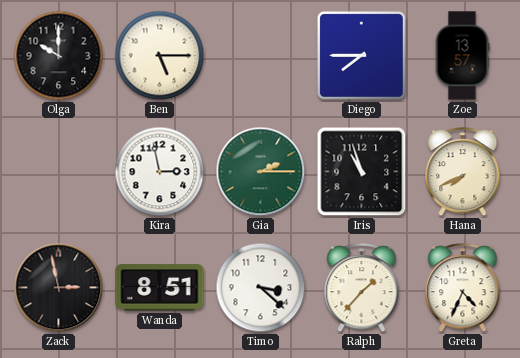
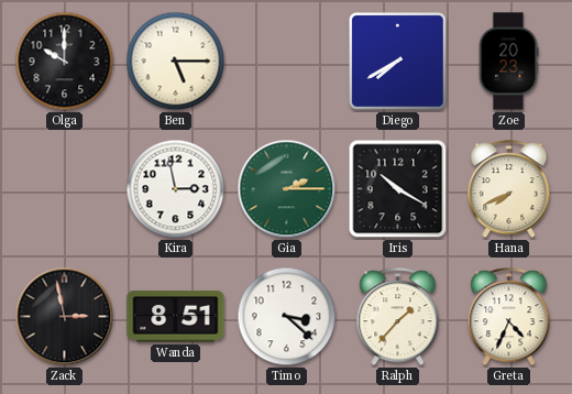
Diego: 7:45 -> 7:40
Zoe: 13:57 -> 20:23
Iris: 10:57 -> 10:20
